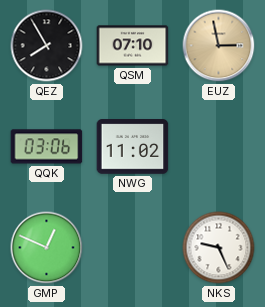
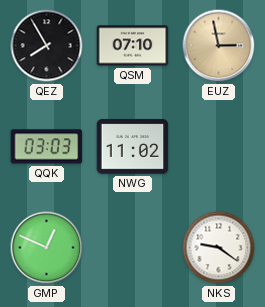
QQK: 03:06 -> 03:03
NKS: 9:26 -> 9:21
